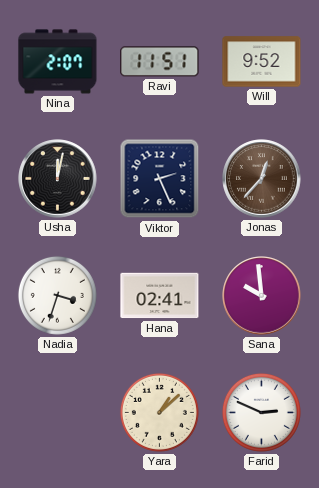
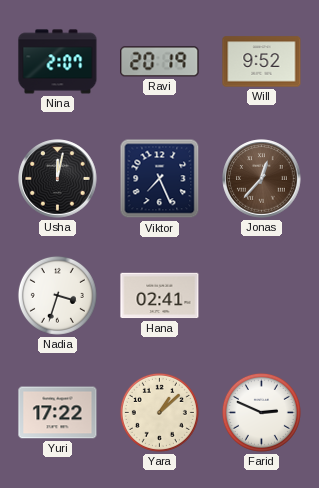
Ravi: 11:51 -> 20:19
Viktor: 2:26 -> 7:26
Sana: 9:59 -> none
Yuri: none -> 17:22
